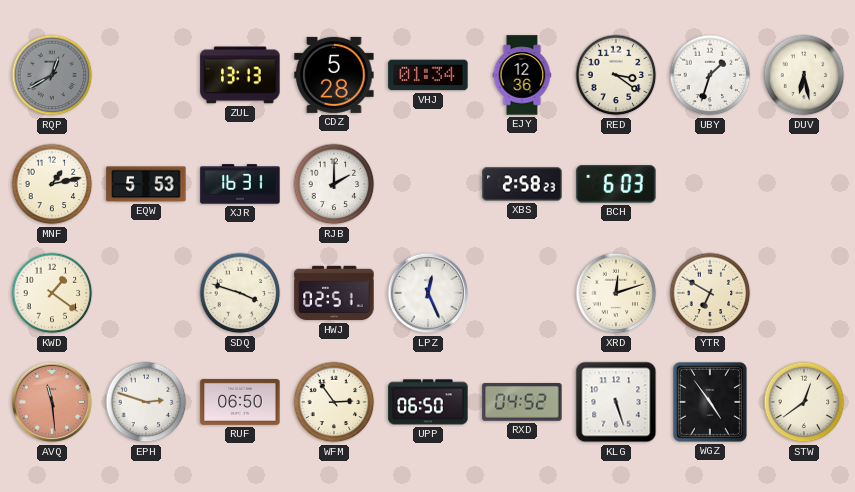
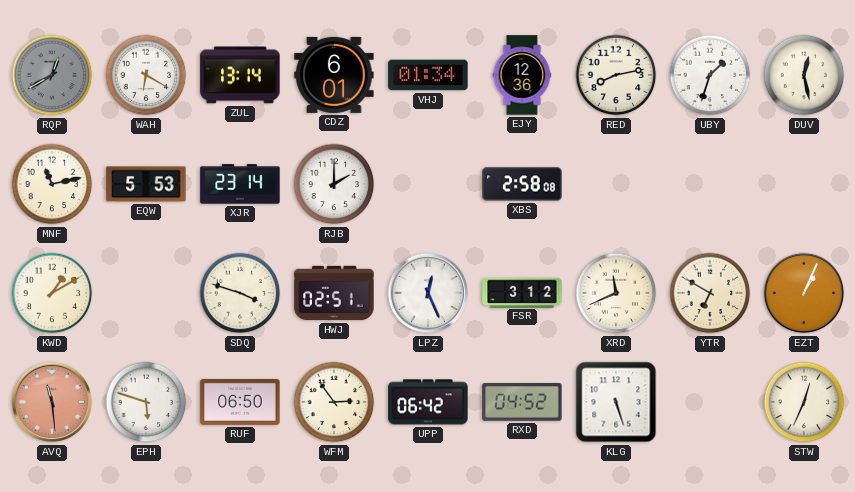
WAH: none -> 6:20
ZUL: 13:13 -> 13:14
CDZ: 5:28 -> 6:01
RED: 3:21 -> 8:13
DUV: 6:28 -> 12:28
MNF: 1:13 -> 11:13
XJR: 16:31 -> 23:14
XBS: 2:58:23 -> 2:58:08
BCH: 6:03 -> none
KWD: 1:21 -> 1:10
FSR: none -> 3:12
XRD: 12:12 -> 11:41
EZT: none -> 1:04
EPH: 2:48 -> 5:48
UPP: 06:50 -> 06:42
WGZ: 4:54 -> none
STW: 12:39 -> 12:34
